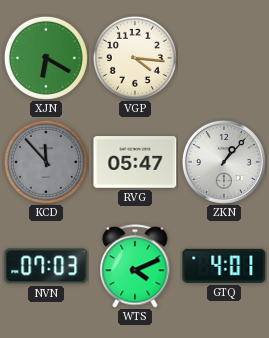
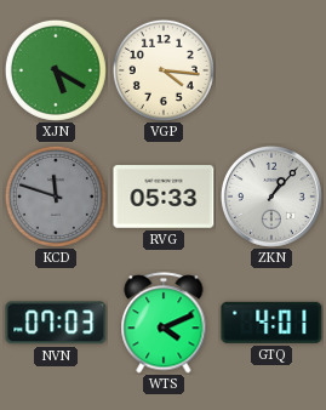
XJN: 6:20 -> 5:20
KCD: 11:53 -> 11:48
RVG: 05:47 -> 05:33
